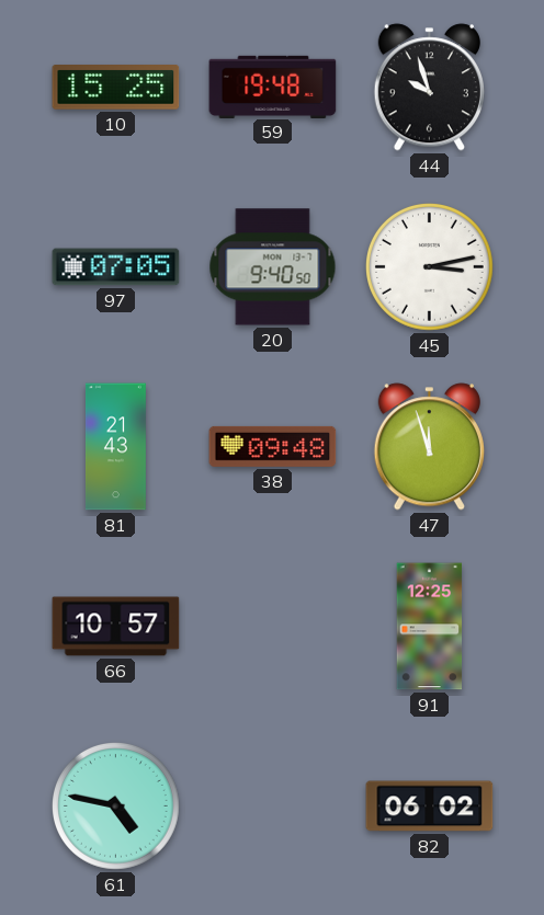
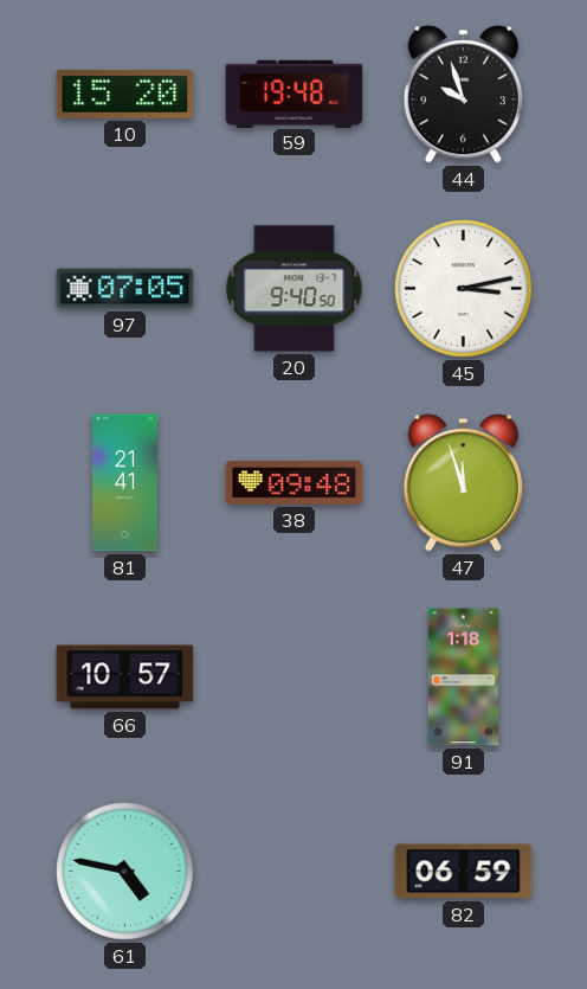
10: 15:25 -> 15:20
81: 21:43 -> 21:41
91: 12:25 -> 1:18
82: 06:02 -> 06:59
